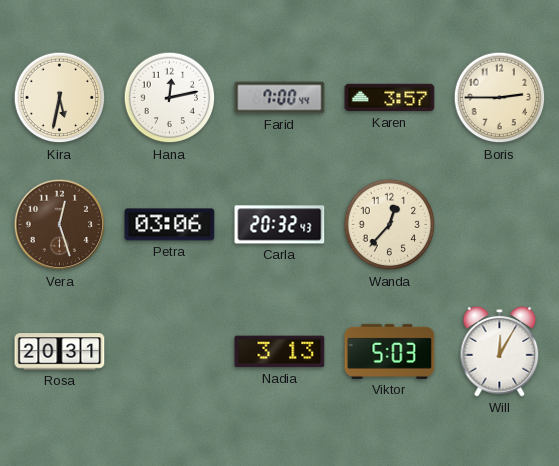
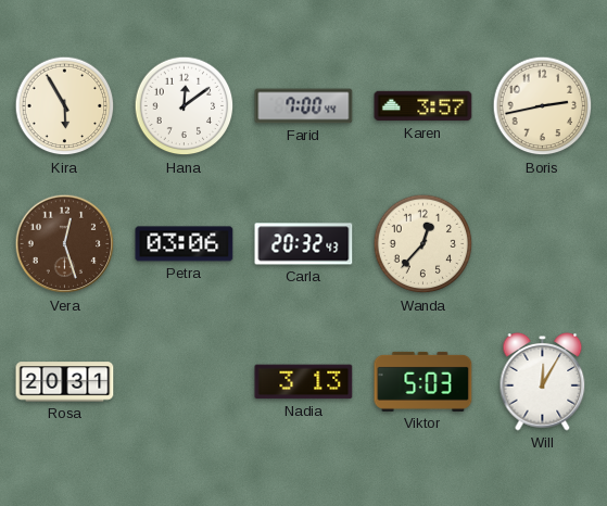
Kira: 5:32 -> 5:55
Hana: 12:13 -> 12:09
Boris: 2:45 -> 2:43
